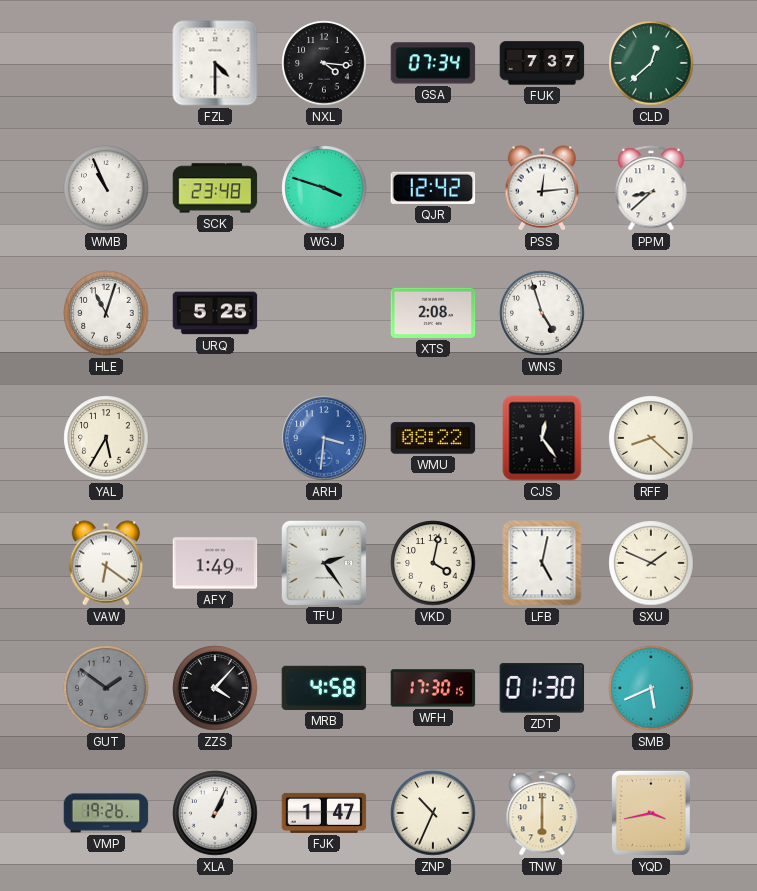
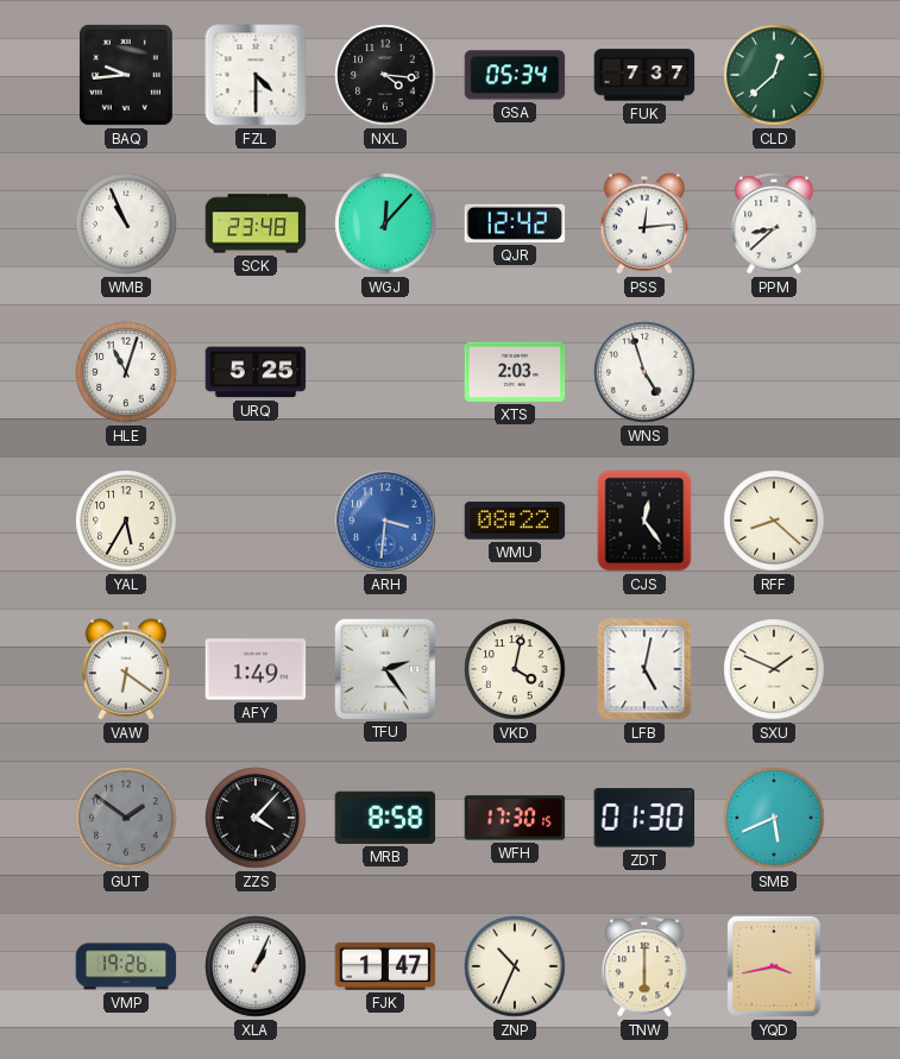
BAQ: none -> 9:44
GSA: 07:34 -> 05:34
WGJ: 3:48 -> 12:07
XTS: 2:08 -> 2:03
MRB: 4:58 -> 8:58
